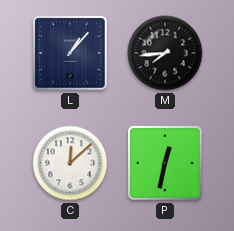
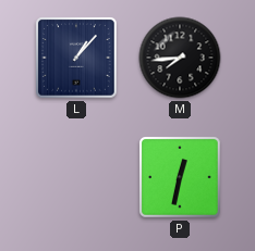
C: 12:08 -> none
